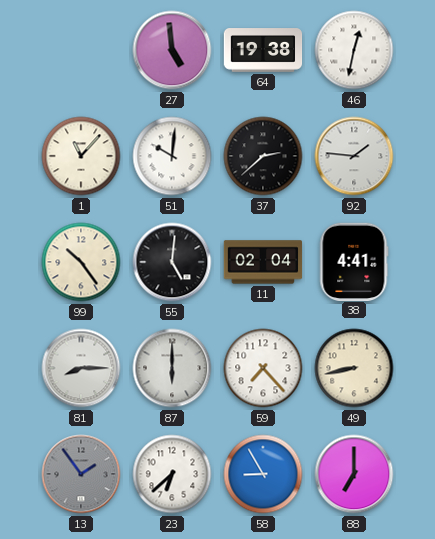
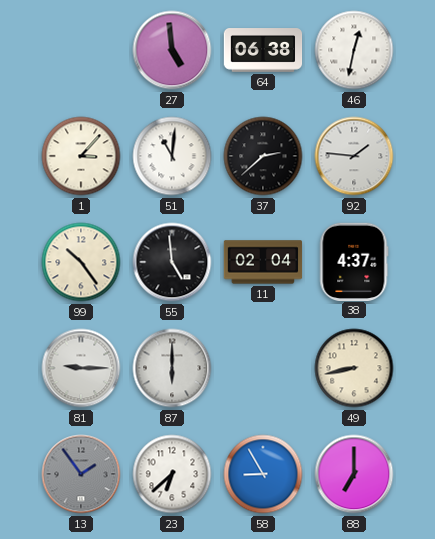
64: 19:38 -> 06:38
1: 11:07 -> 3:07
51: 10:01 -> 11:01
55: 5:01 -> 4:59
38: 4:41 -> 4:37
81: 8:15 -> 9:15
59: 7:23 -> none
